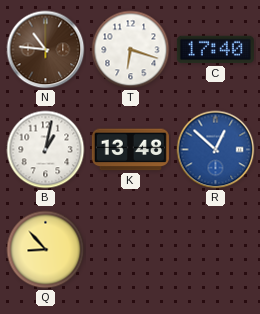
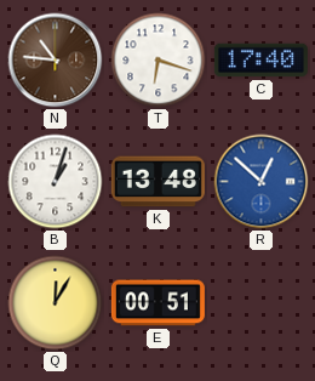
B: 1:02 -> 1:03
Q: 8:53 -> 12:05
E: none -> 00:51
